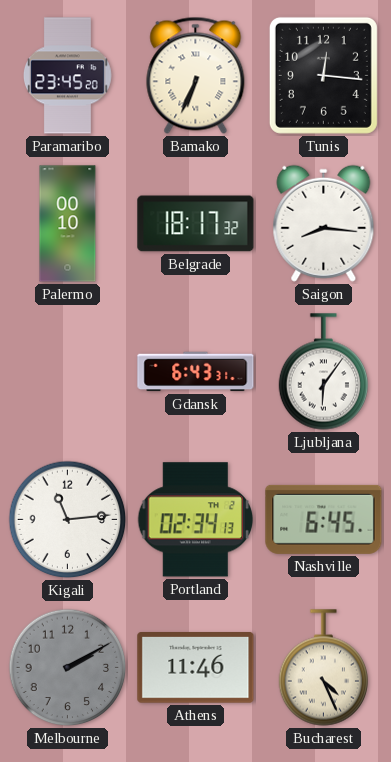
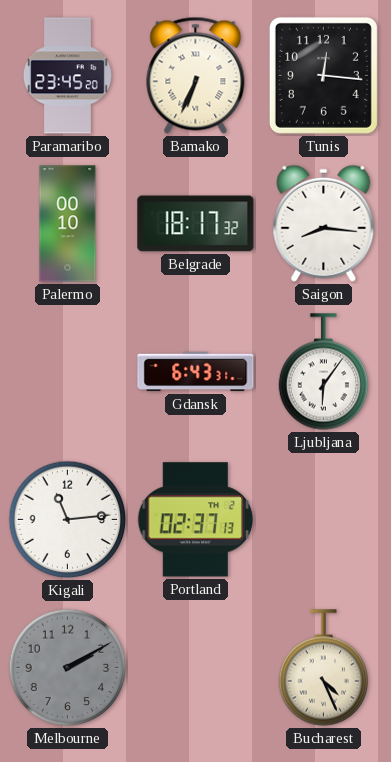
Portland: 02:34 -> 02:37
Nashville: 6:45 -> none
Athens: 11:46 -> none
